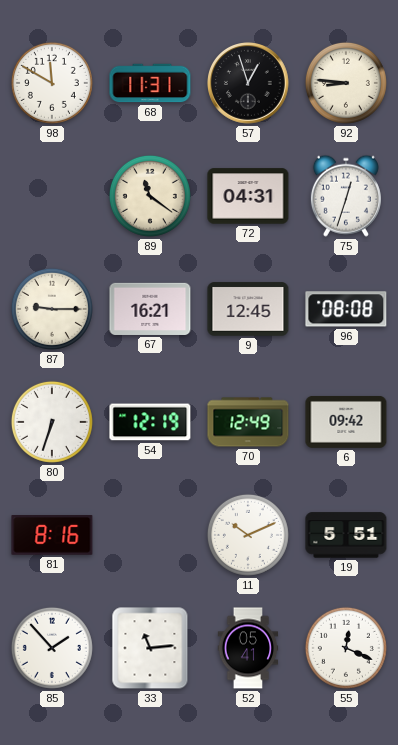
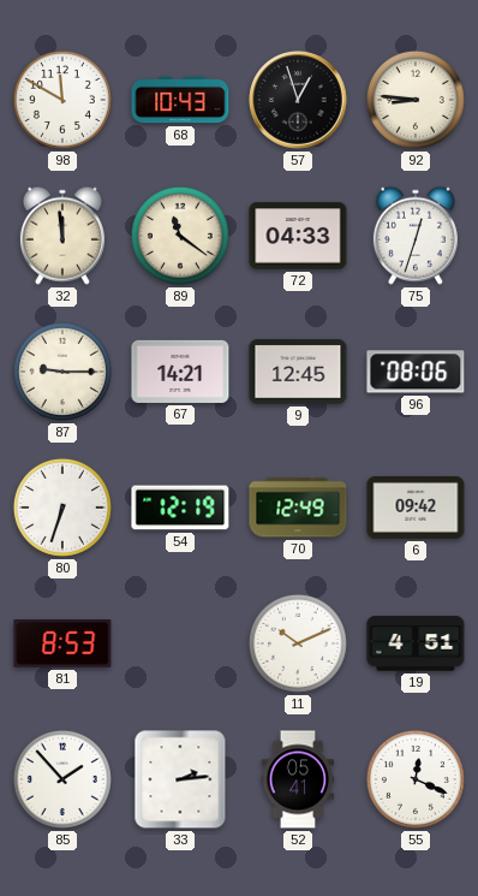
68: 11:31 -> 10:43
32: none -> 11:59
72: 04:31 -> 04:33
67: 16:21 -> 14:21
96: 08:08 -> 08:06
81: 8:16 -> 8:53
19: 5:51 -> 4:51
33: 11:14 -> 2:14
